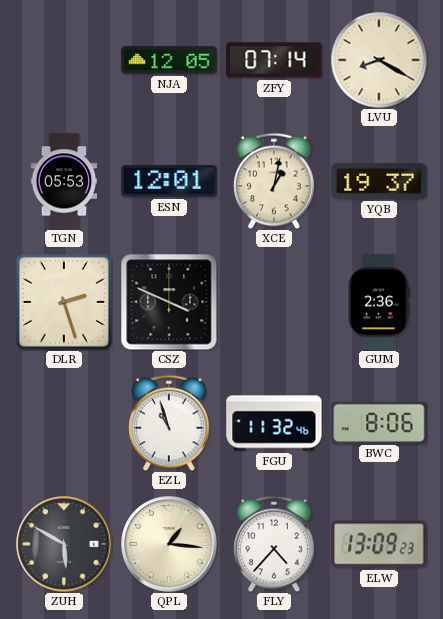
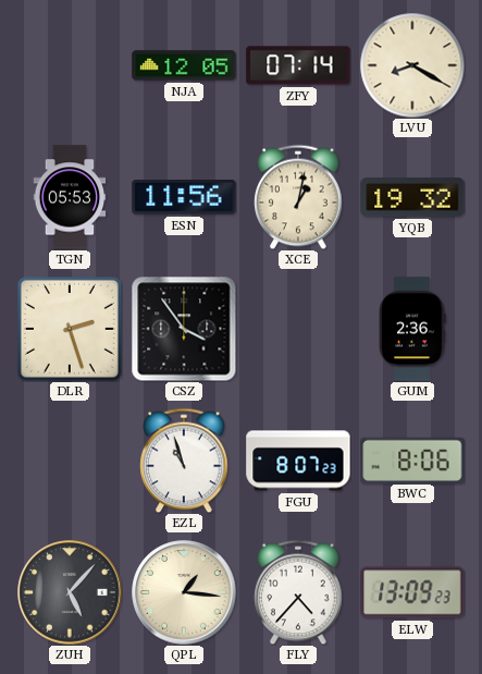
ESN: 12:01 -> 11:56
YQB: 19:37 -> 19:32
CSZ: 3:49 -> 3:54
FGU: 11:32 -> 8:07
ZUH: 5:50 -> 5:07
